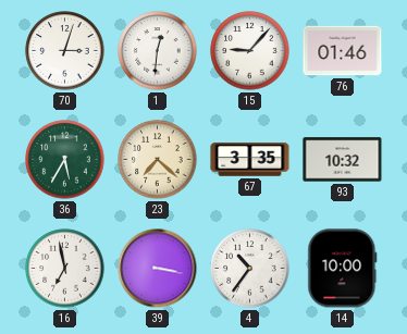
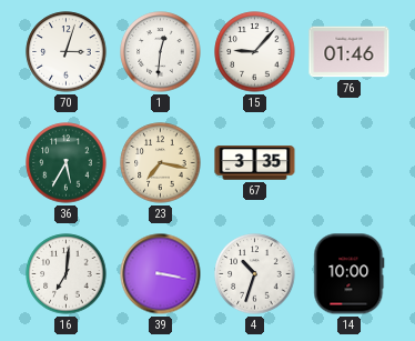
23: 7:22 -> 7:17
93: 10:32 -> none
16: 6:58 -> 7:01
4: 10:36 -> 10:33
